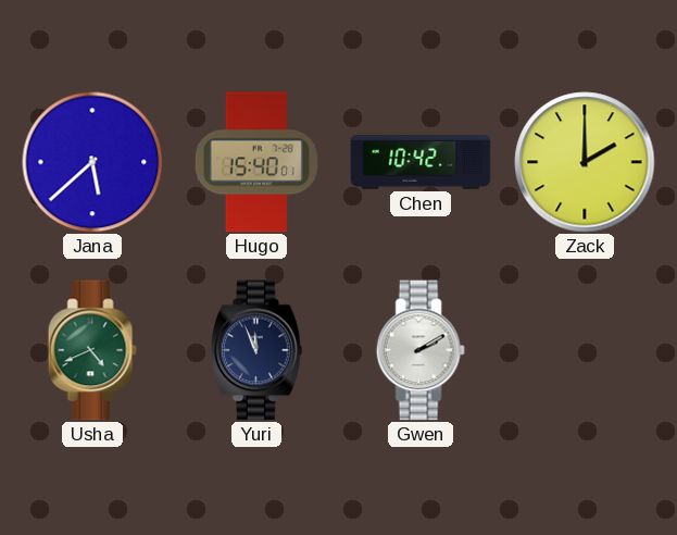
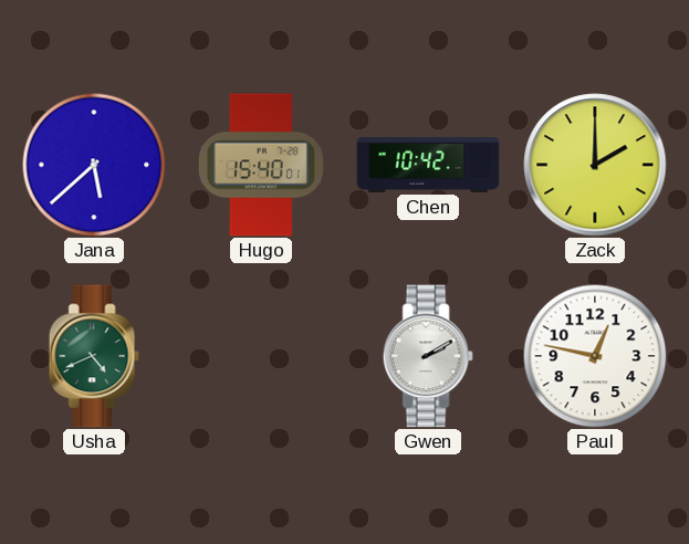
Yuri: 11:56 -> none
Paul: none -> 12:47
